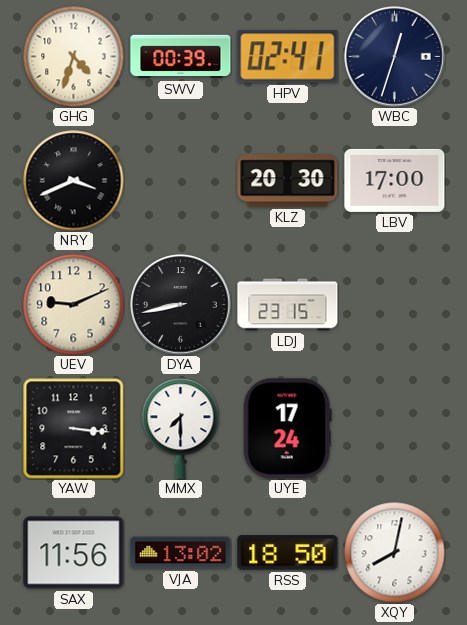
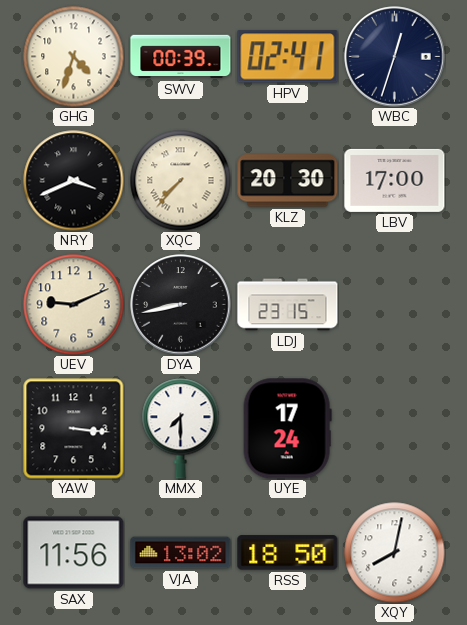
XQC: none -> 7:37
